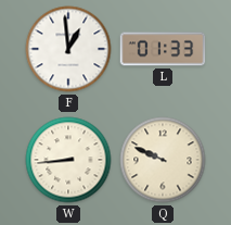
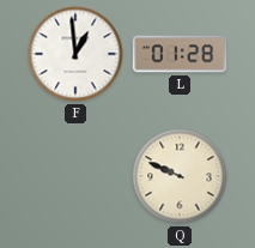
L: 01:33 -> 01:28
W: 8:44 -> none
